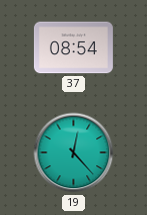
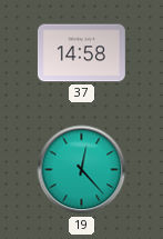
37: 08:54 -> 14:58
